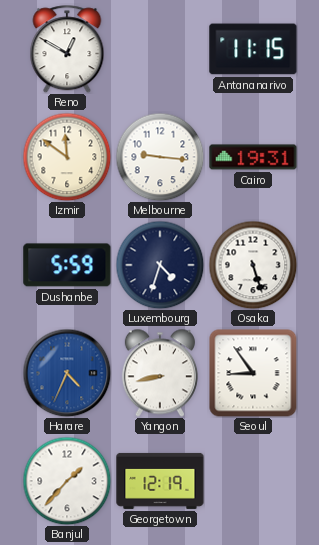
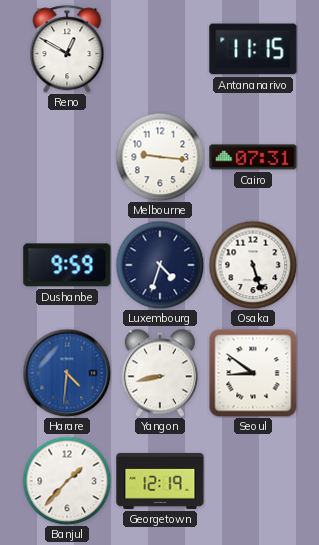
Izmir: 11:51 -> none
Cairo: 19:31 -> 07:31
Dushanbe: 5:59 -> 9:59
Harare: 4:34 -> 4:31
Seoul: 8:54 -> 8:51
